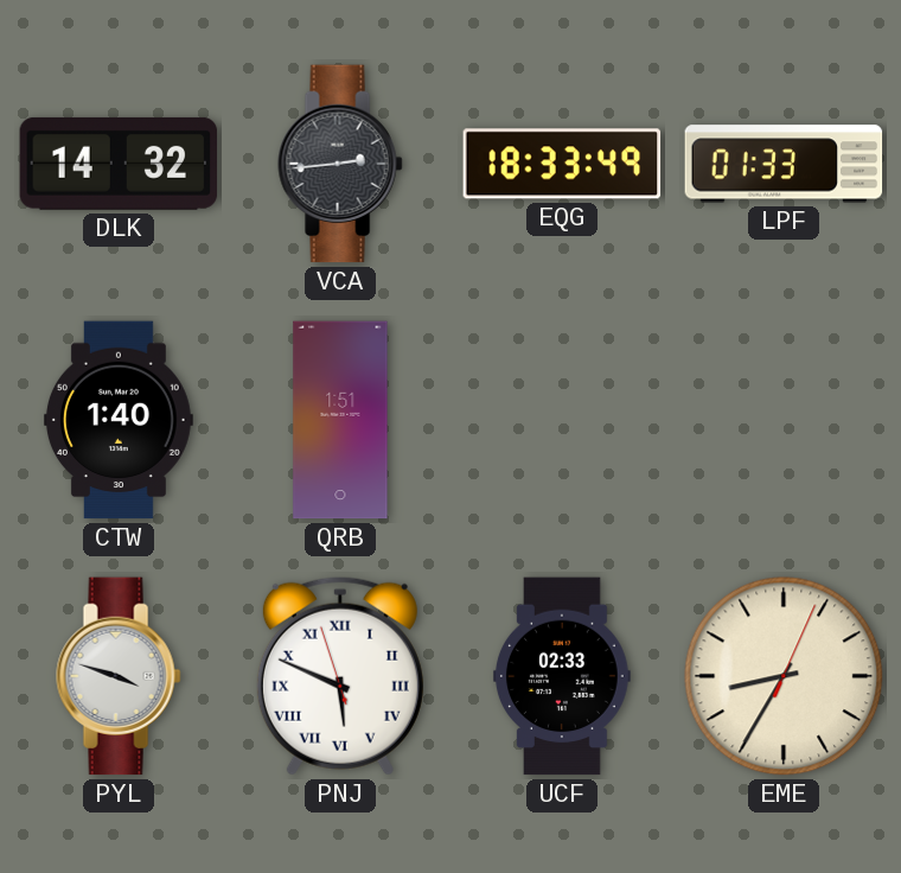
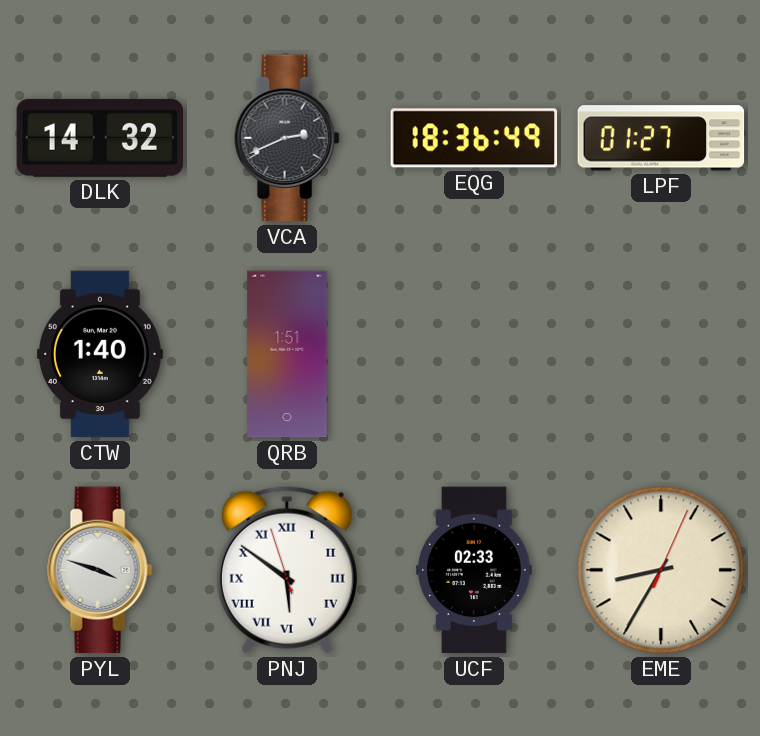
VCA: 2:44 -> 2:41
EQG: 18:33 -> 18:36
LPF: 01:33 -> 01:27
PNJ: 5:48 -> 5:50
